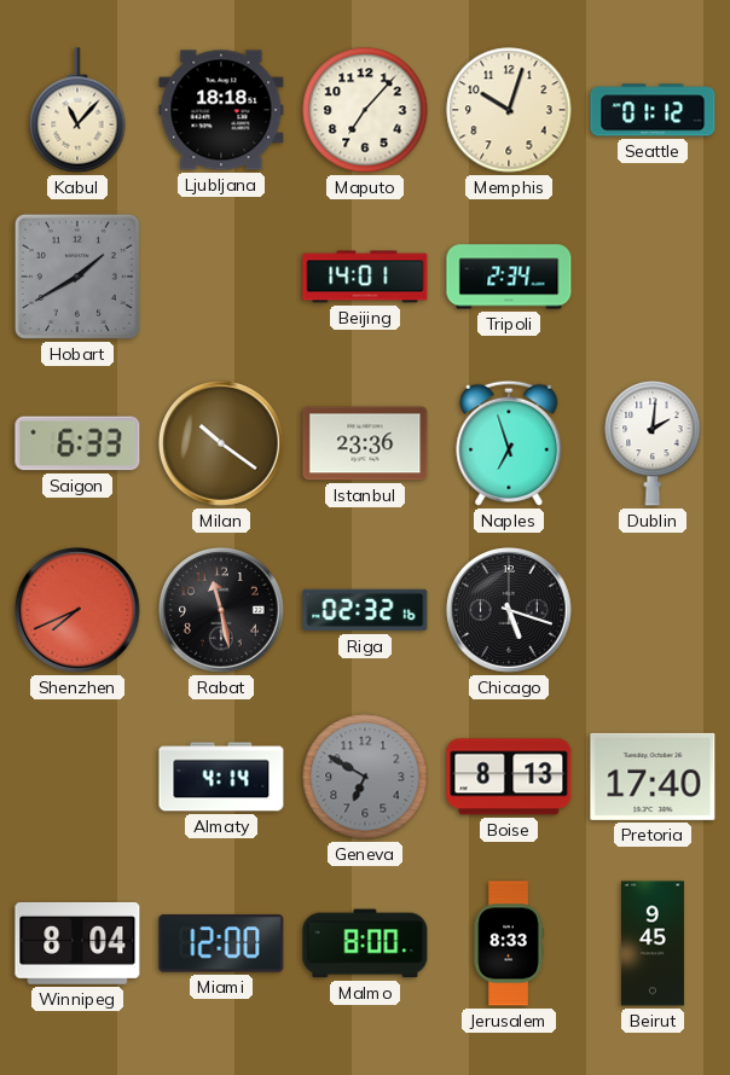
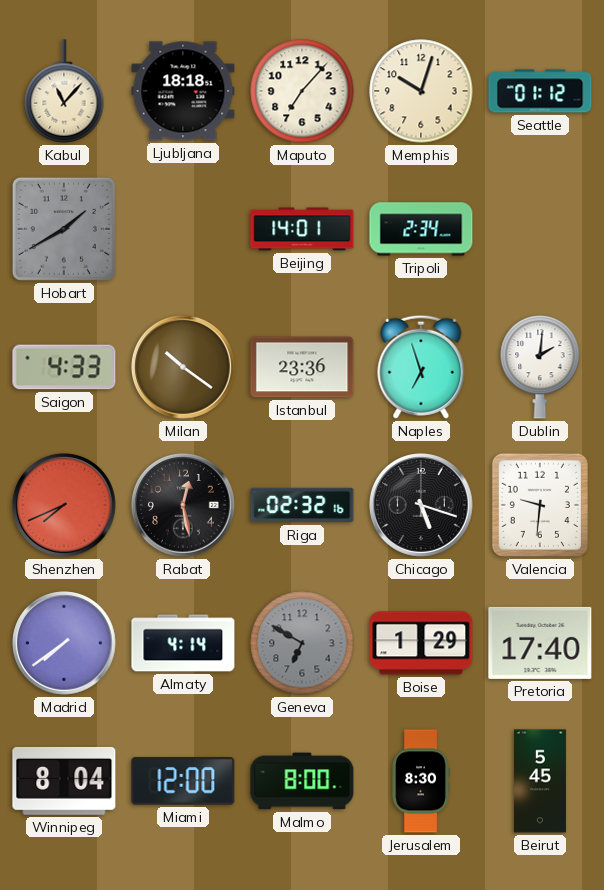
Saigon: 6:33 -> 4:33
Rabat: 11:28 -> 12:28
Valencia: none -> 9:31
Madrid: none -> 7:39
Boise: 8:13 -> 1:29
Jerusalem: 8:33 -> 8:30
Beirut: 9:45 -> 5:45
